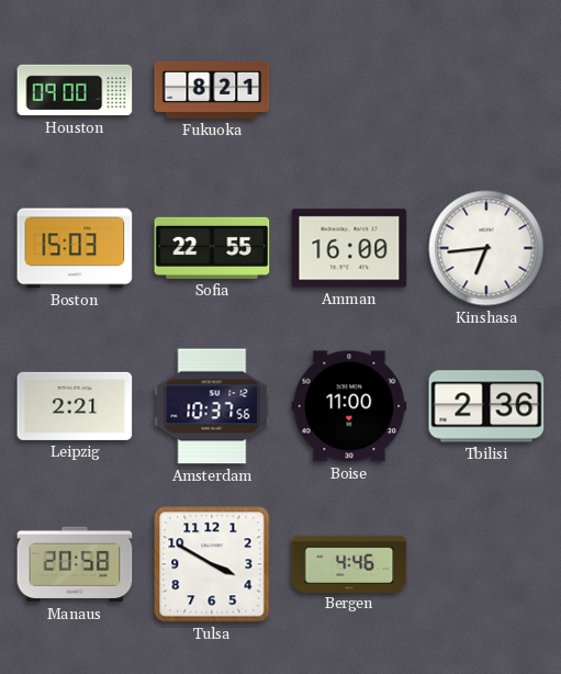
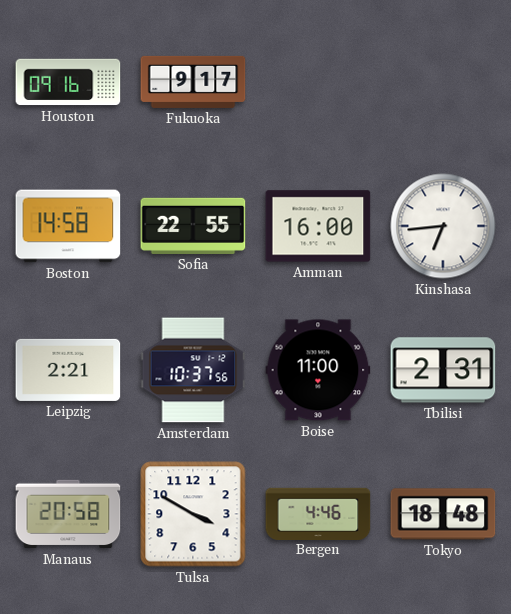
Houston: 09:00 -> 09:16
Fukuoka: 8:21 -> 9:17
Boston: 15:03 -> 14:58
Tbilisi: 2:36 -> 2:31
Tokyo: none -> 18:48
